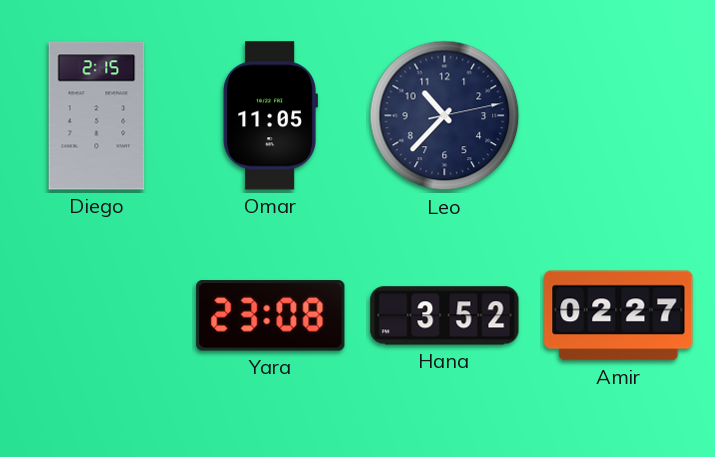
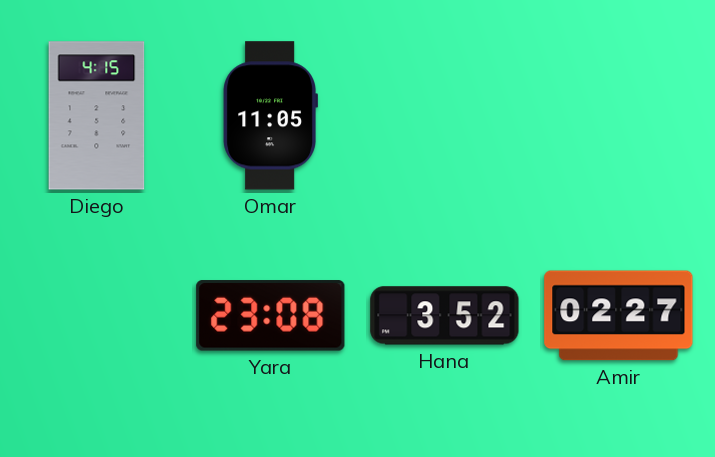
Diego: 2:15 -> 4:15
Leo: 10:37 -> none
